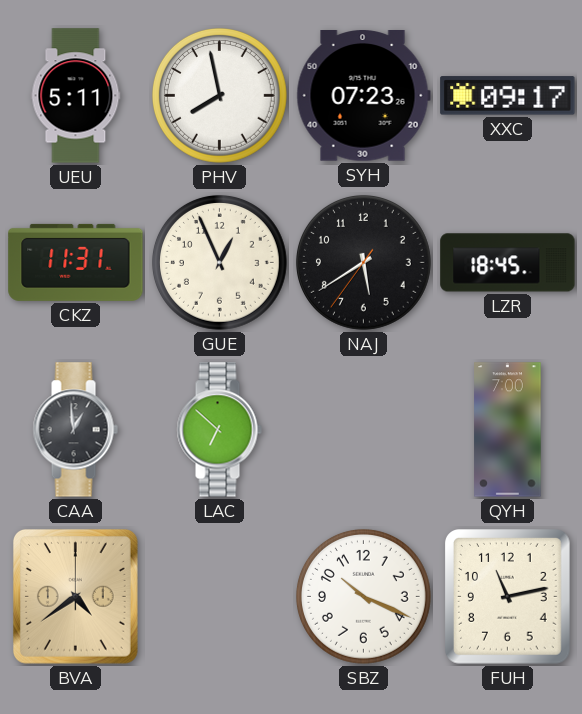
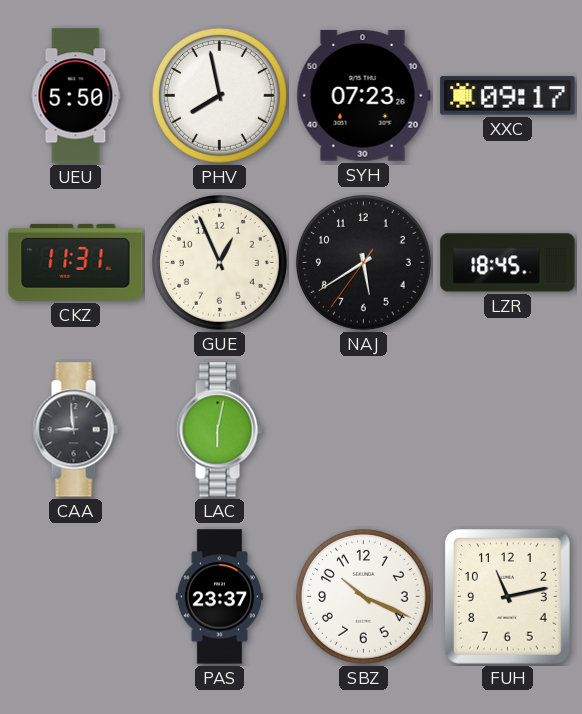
UEU: 5:11 -> 5:50
CAA: 12:59 -> 8:59
LAC: 6:52 -> 6:02
QYH: 7:00 -> none
BVA: 4:39 -> none
PAS: none -> 23:37
